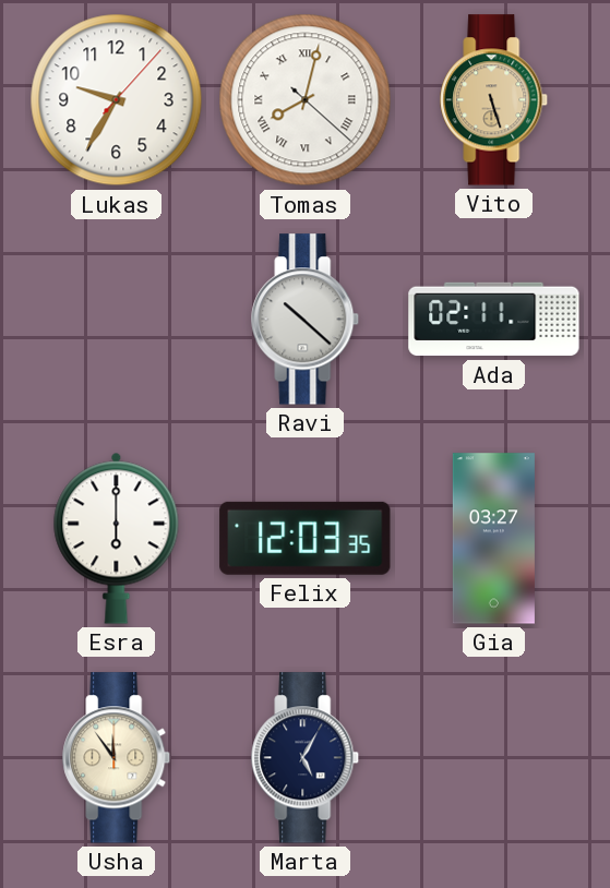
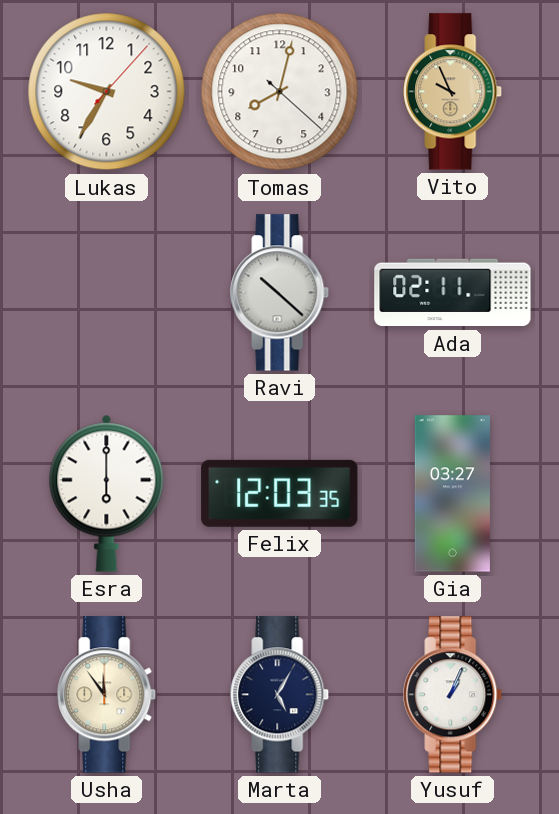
Tomas numerals: Roman -> Arabic
Vito: 5:27 -> 9:56
Yusuf: none -> 1:04
